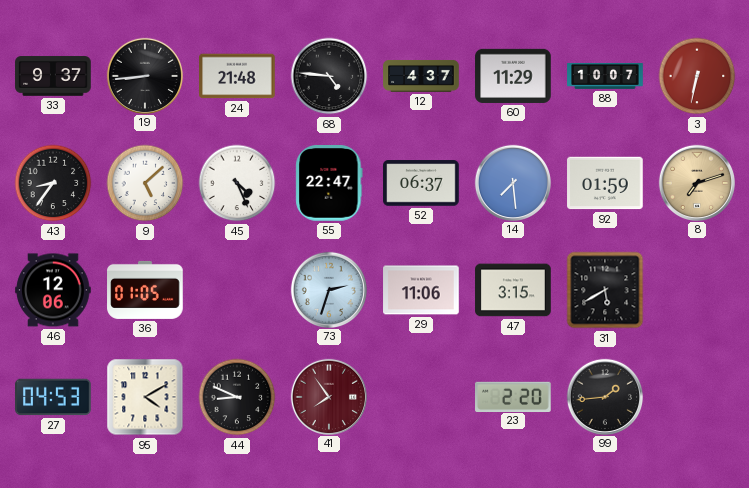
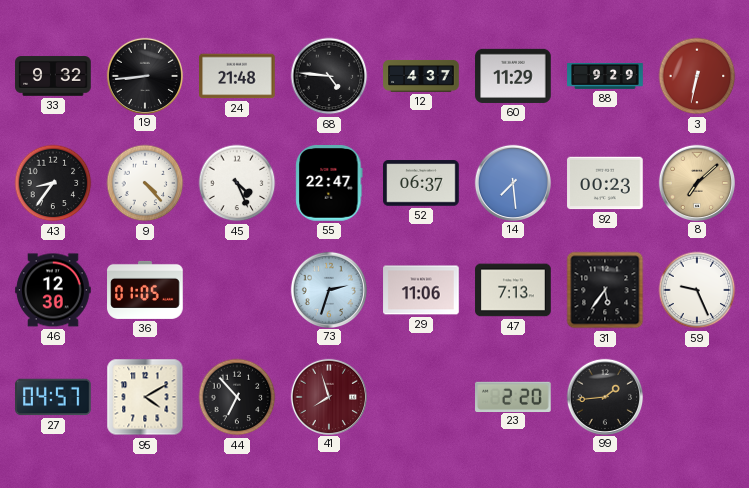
33: 9:37 -> 9:32
88: 10:07 -> 9:29
9: 5:08 -> 4:23
92: 01:59 -> 00:23
8: 7:12 -> 7:08
46: 12:06 -> 12:30
47: 3:15 -> 7:13
31: 5:40 -> 5:36
59: none -> 9:26
27: 04:53 -> 04:57
44: 8:49 -> 6:53
41: 7:54 -> 7:57
